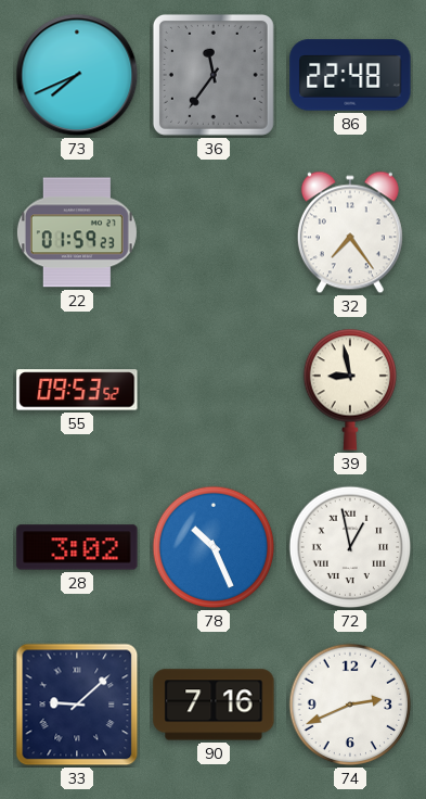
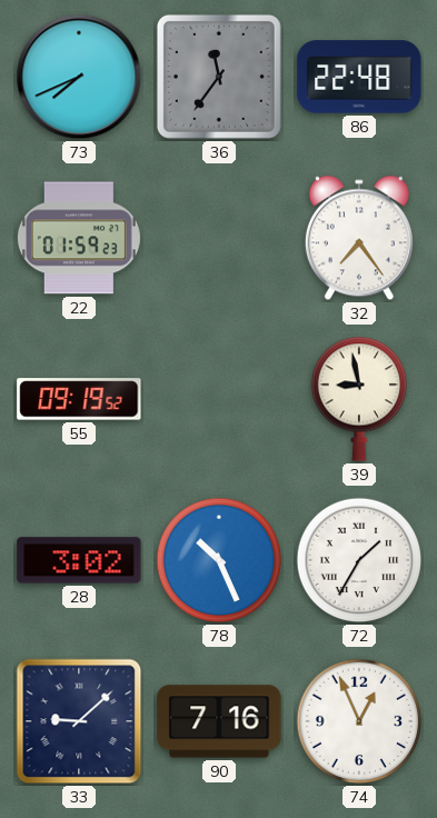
55: 09:53 -> 09:19
72: 12:58 -> 1:35
74: 2:41 -> 12:56
